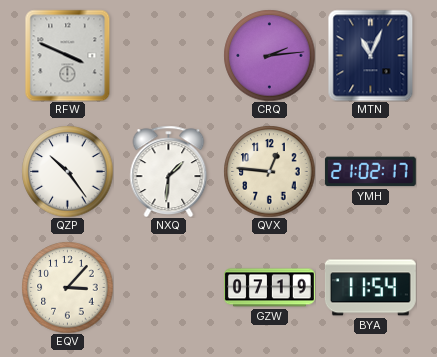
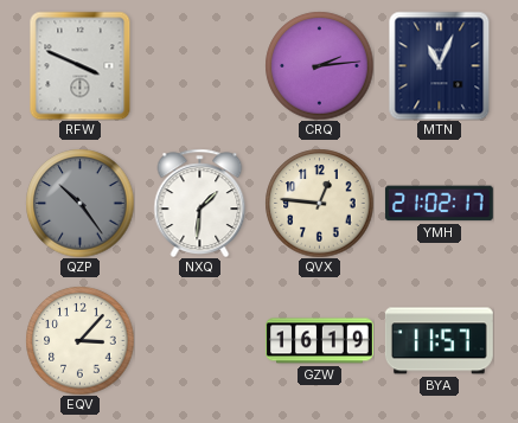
QZP dial: white -> grey
GZW: 07:19 -> 16:19
BYA: 11:54 -> 11:57
